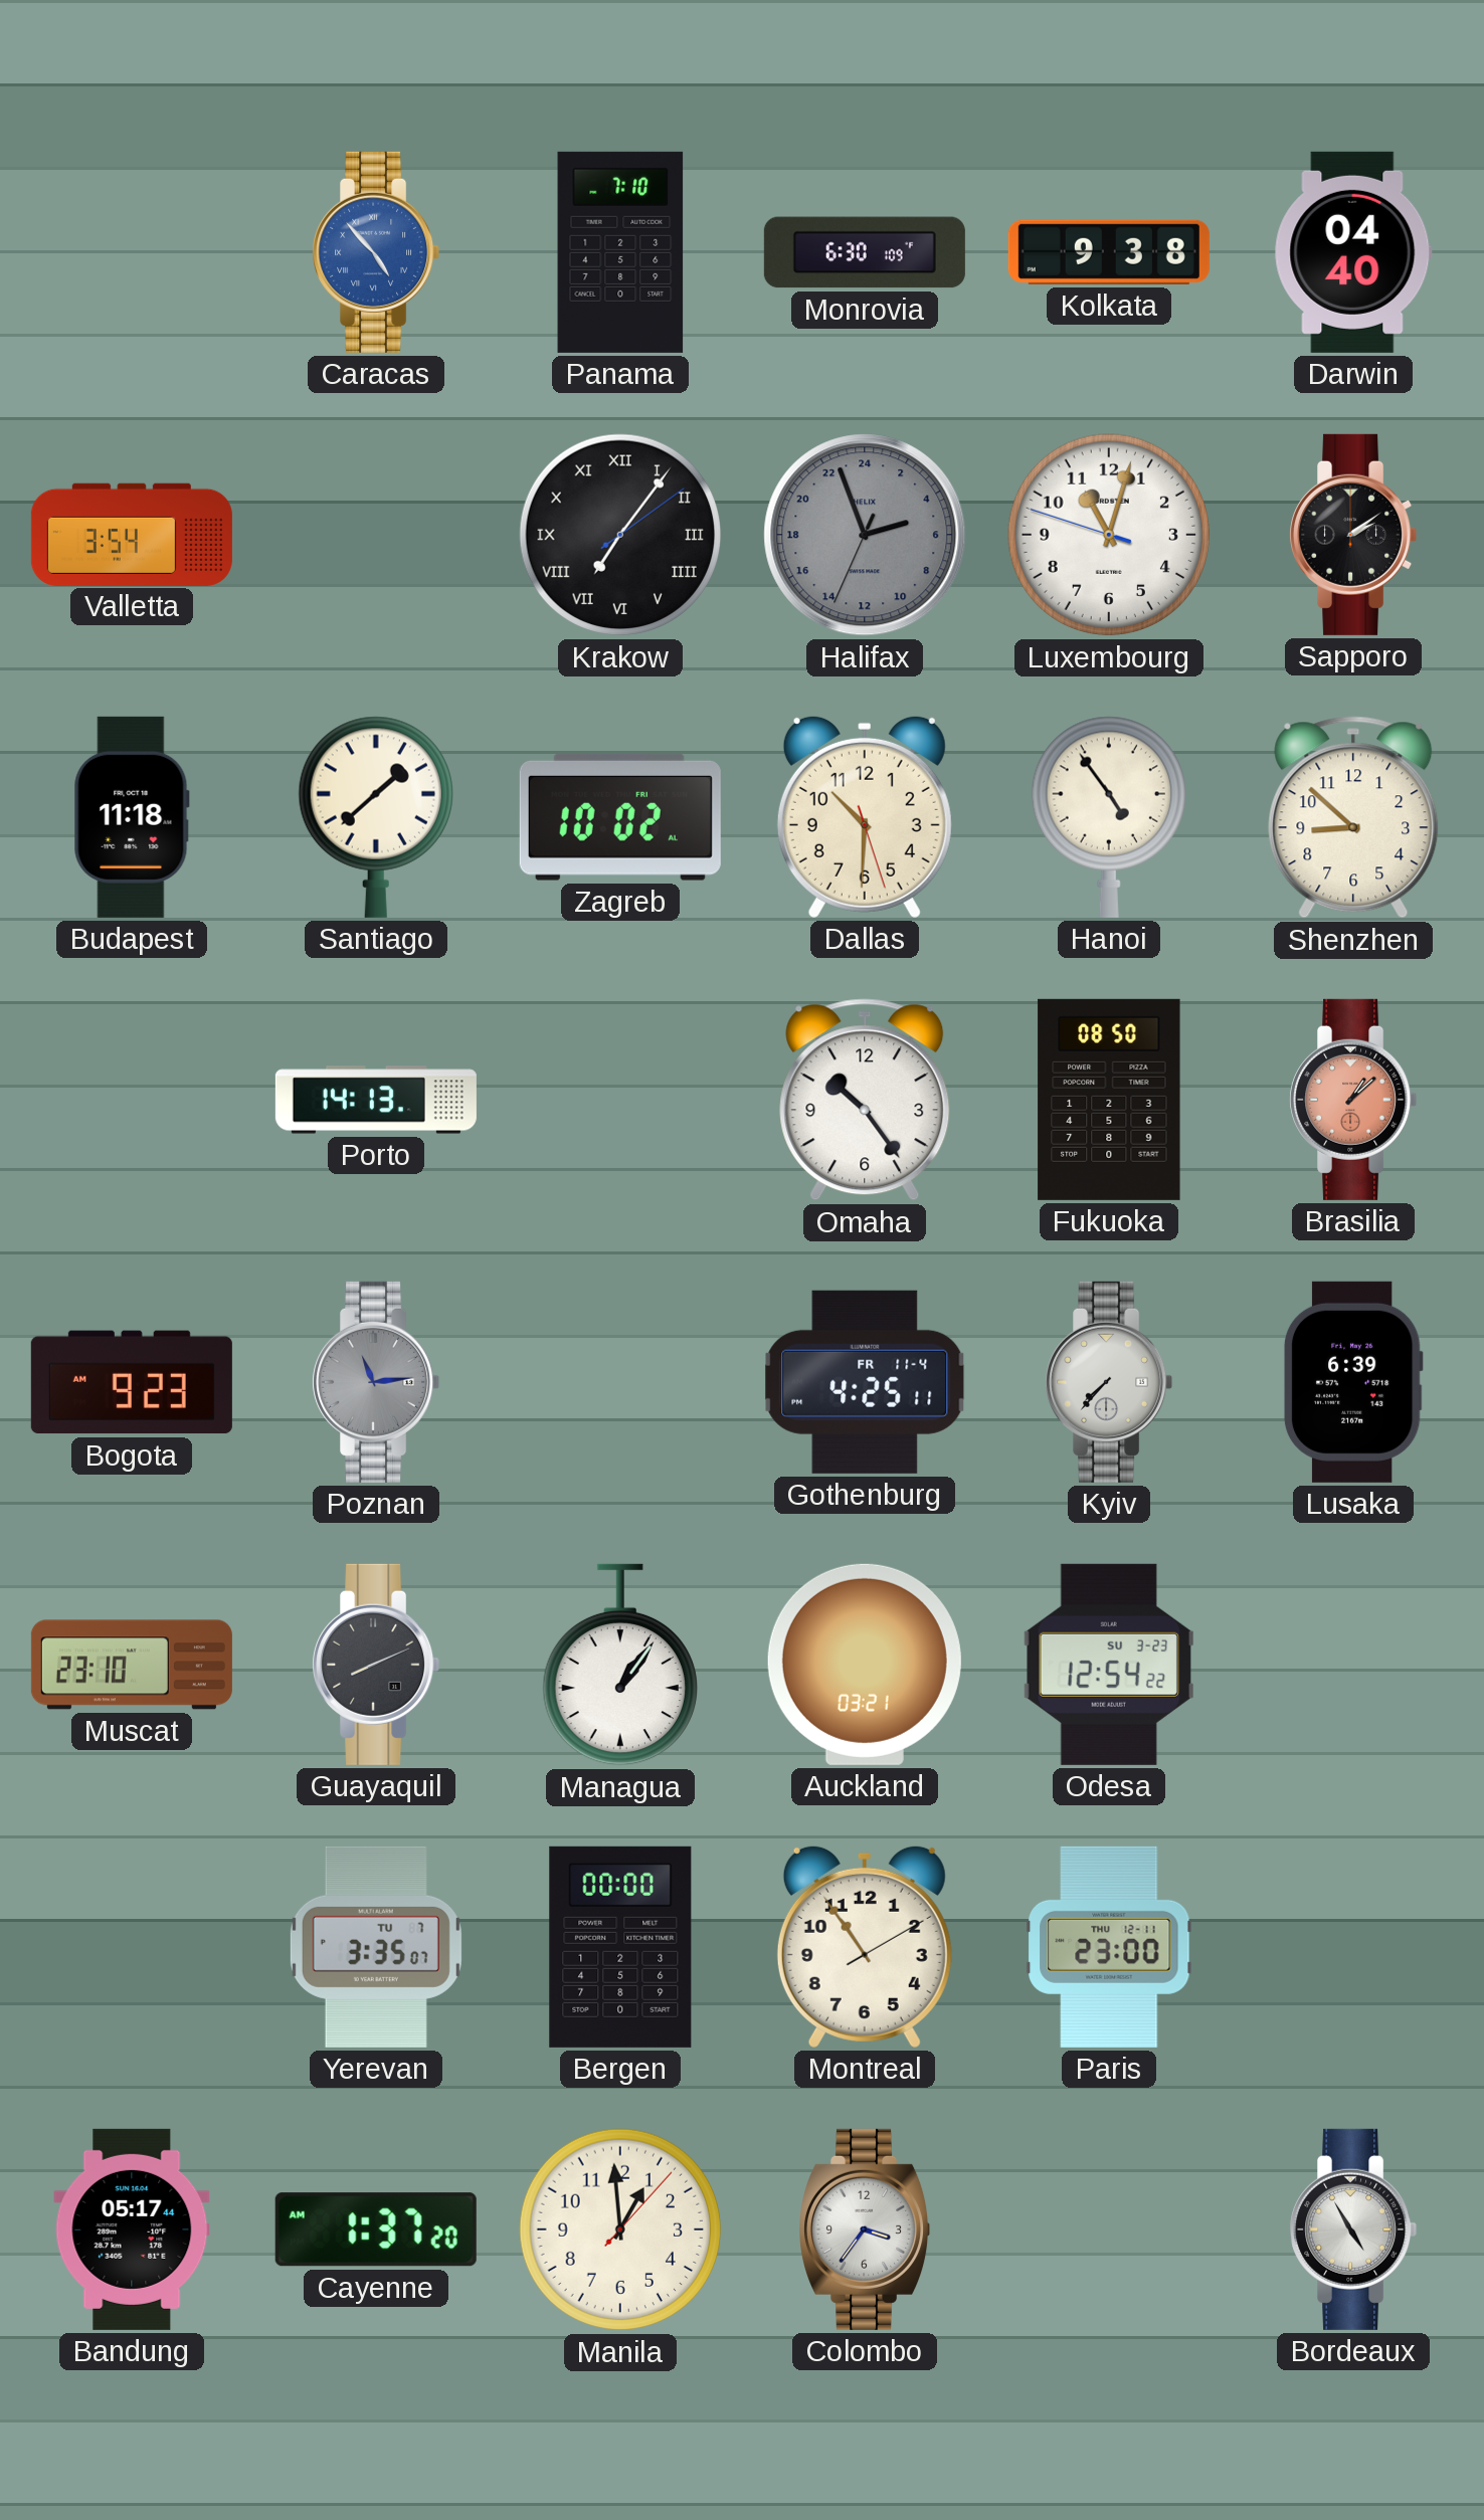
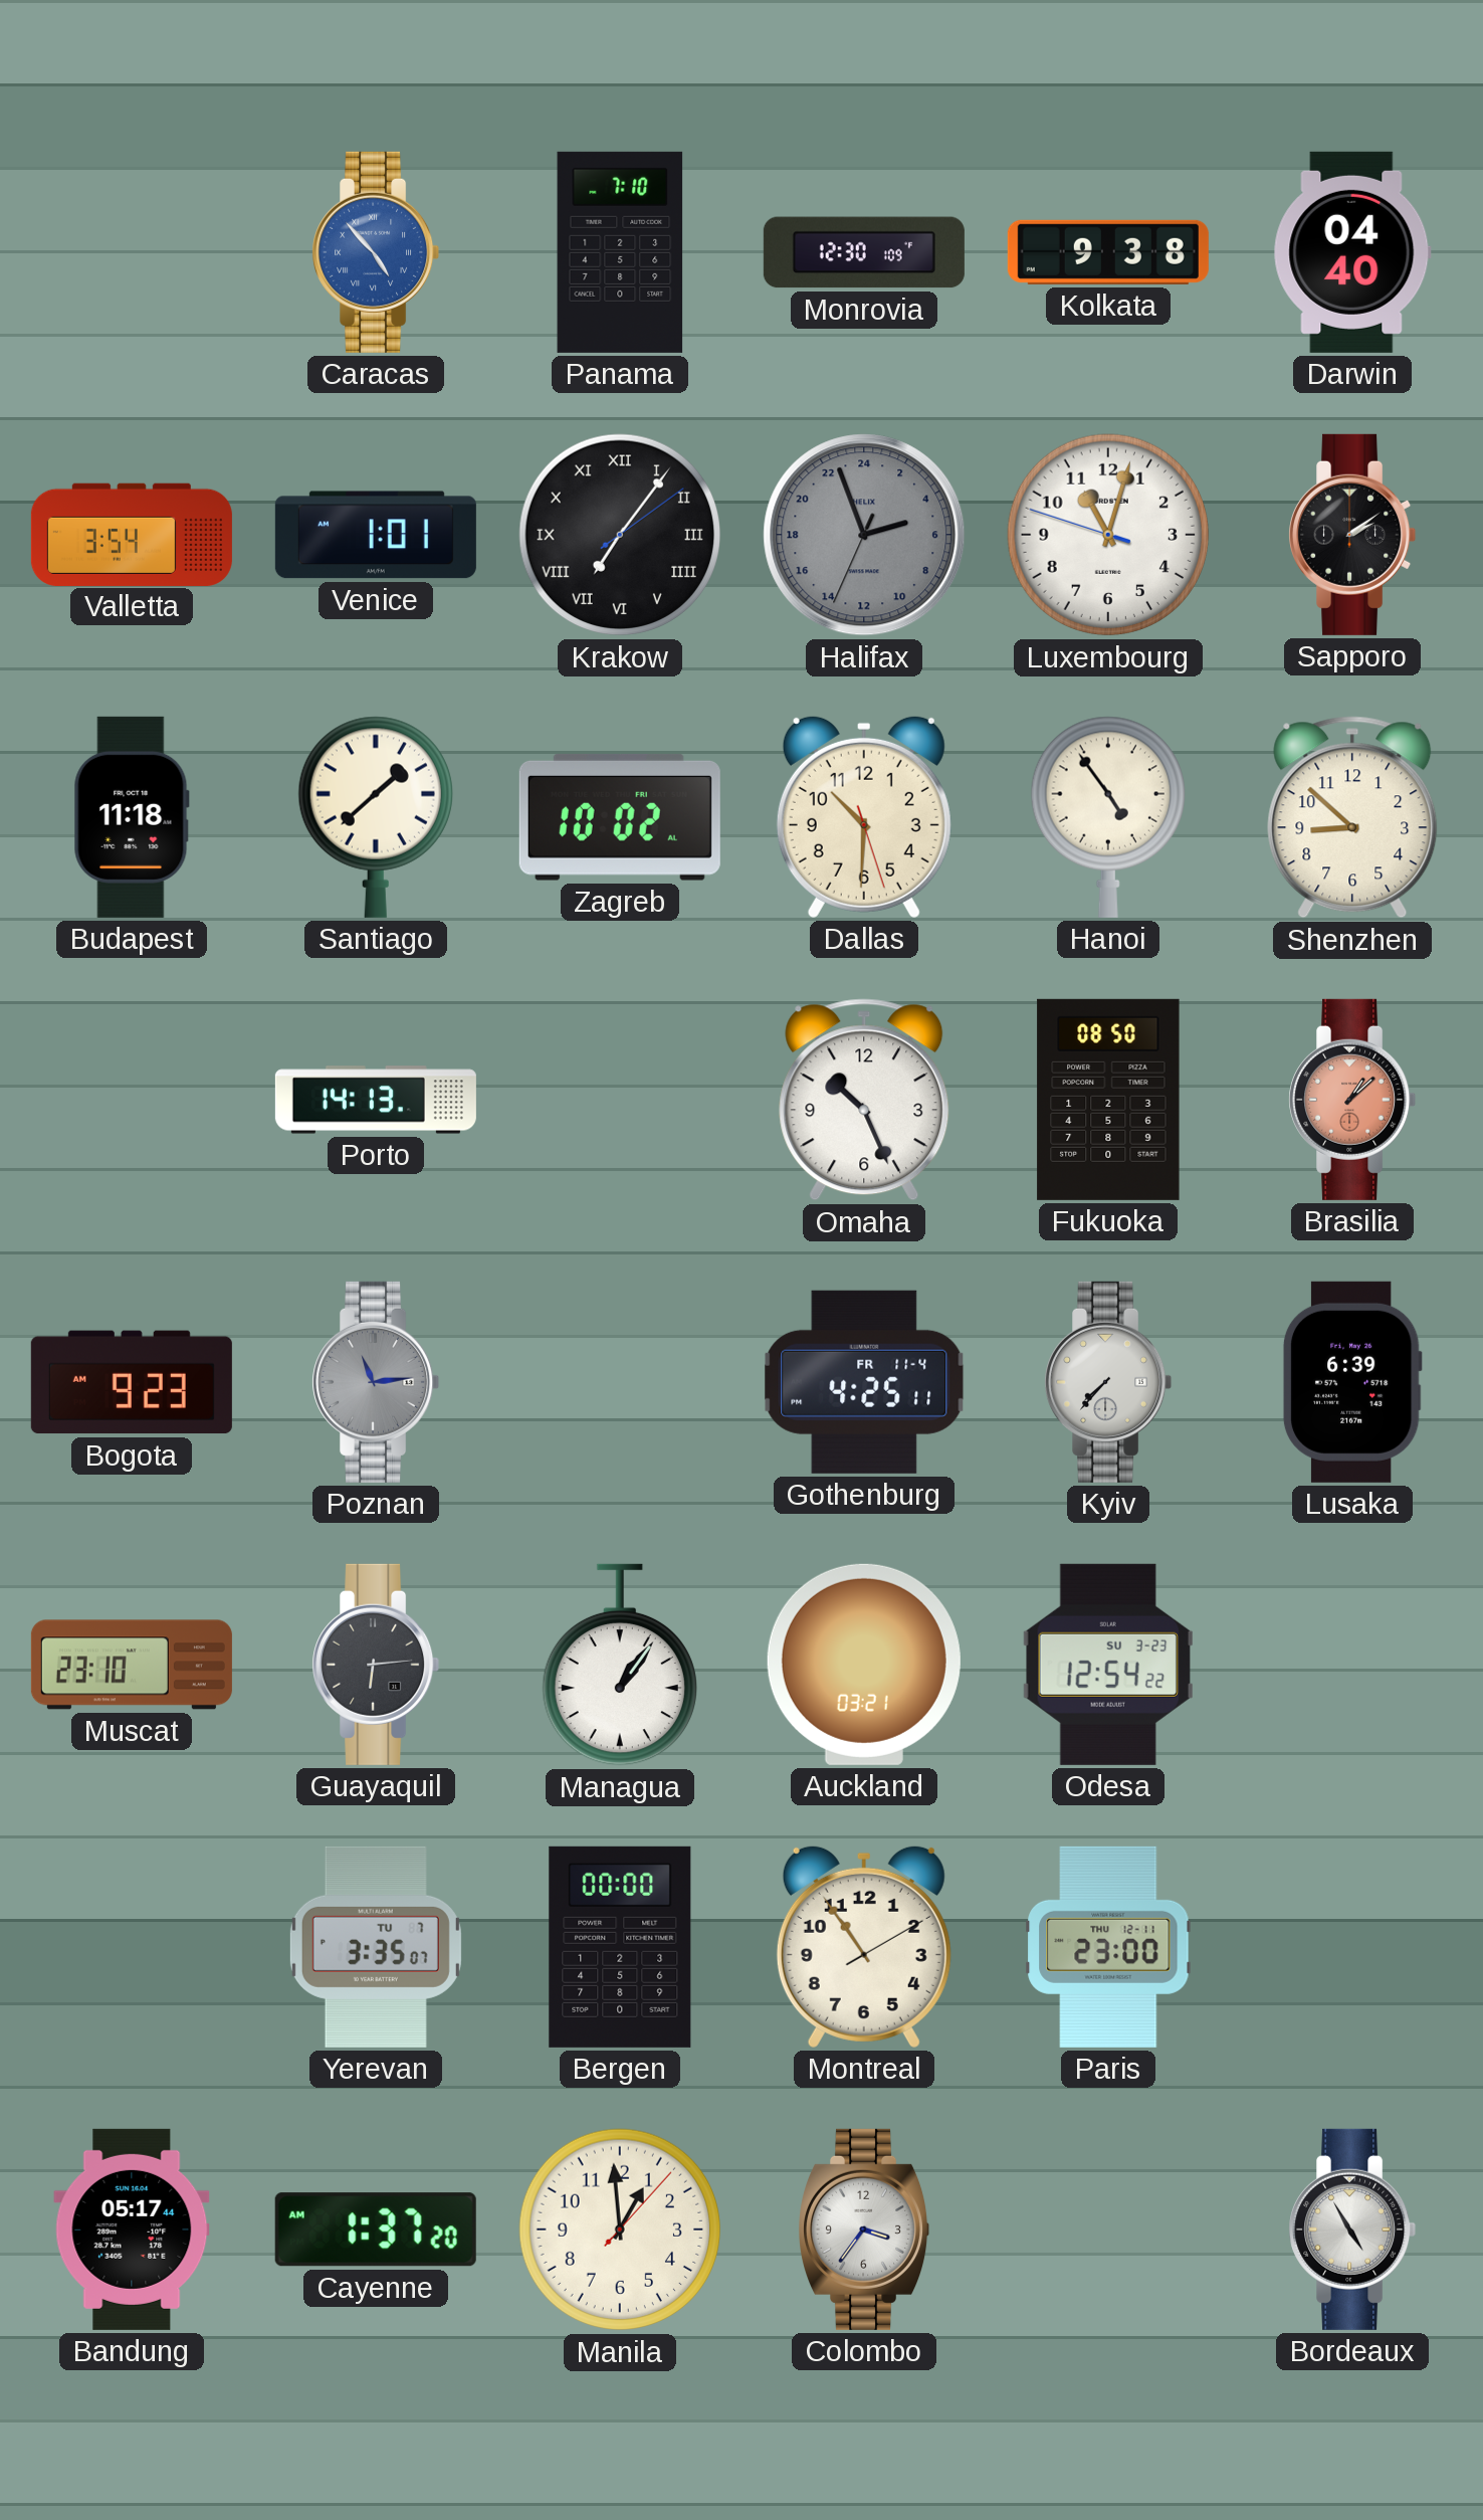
Monrovia: 6:30 -> 12:30
Venice: none -> 1:01
Omaha: 10:24 -> 10:26
Guayaquil: 8:11 -> 6:14
